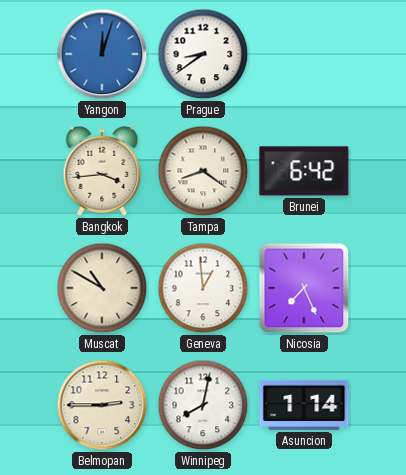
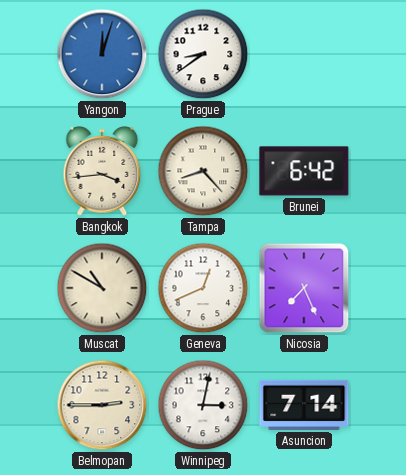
Tampa: 8:21 -> 8:23
Geneva: 12:59 -> 12:41
Winnipeg: 8:02 -> 3:02
Asuncion: 1:14 -> 7:14
